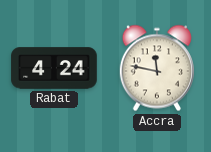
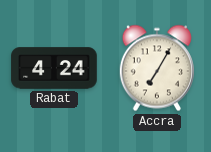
Accra: 11:47 -> 7:05
